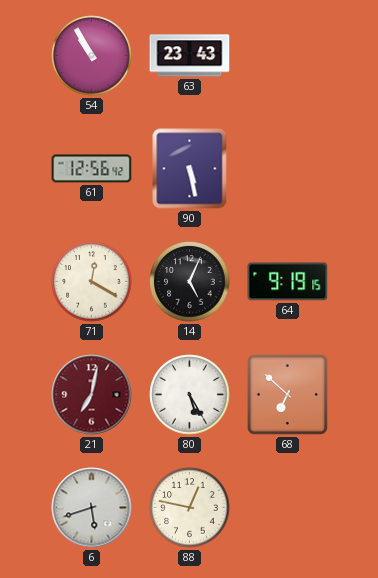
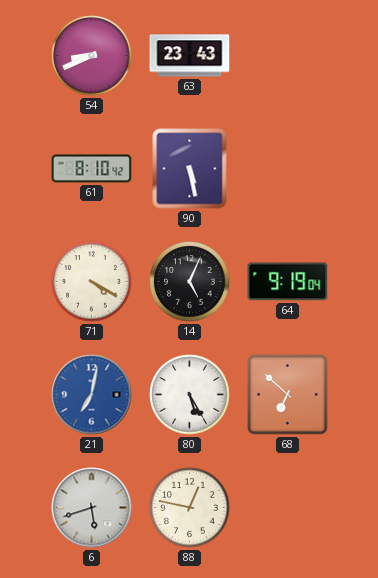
54: 10:55 -> 8:41
61: 12:56 -> 8:10
71: 12:20 -> 4:20
64: 9:19:15 -> 9:19:04
21 dial: burgundy -> blue
